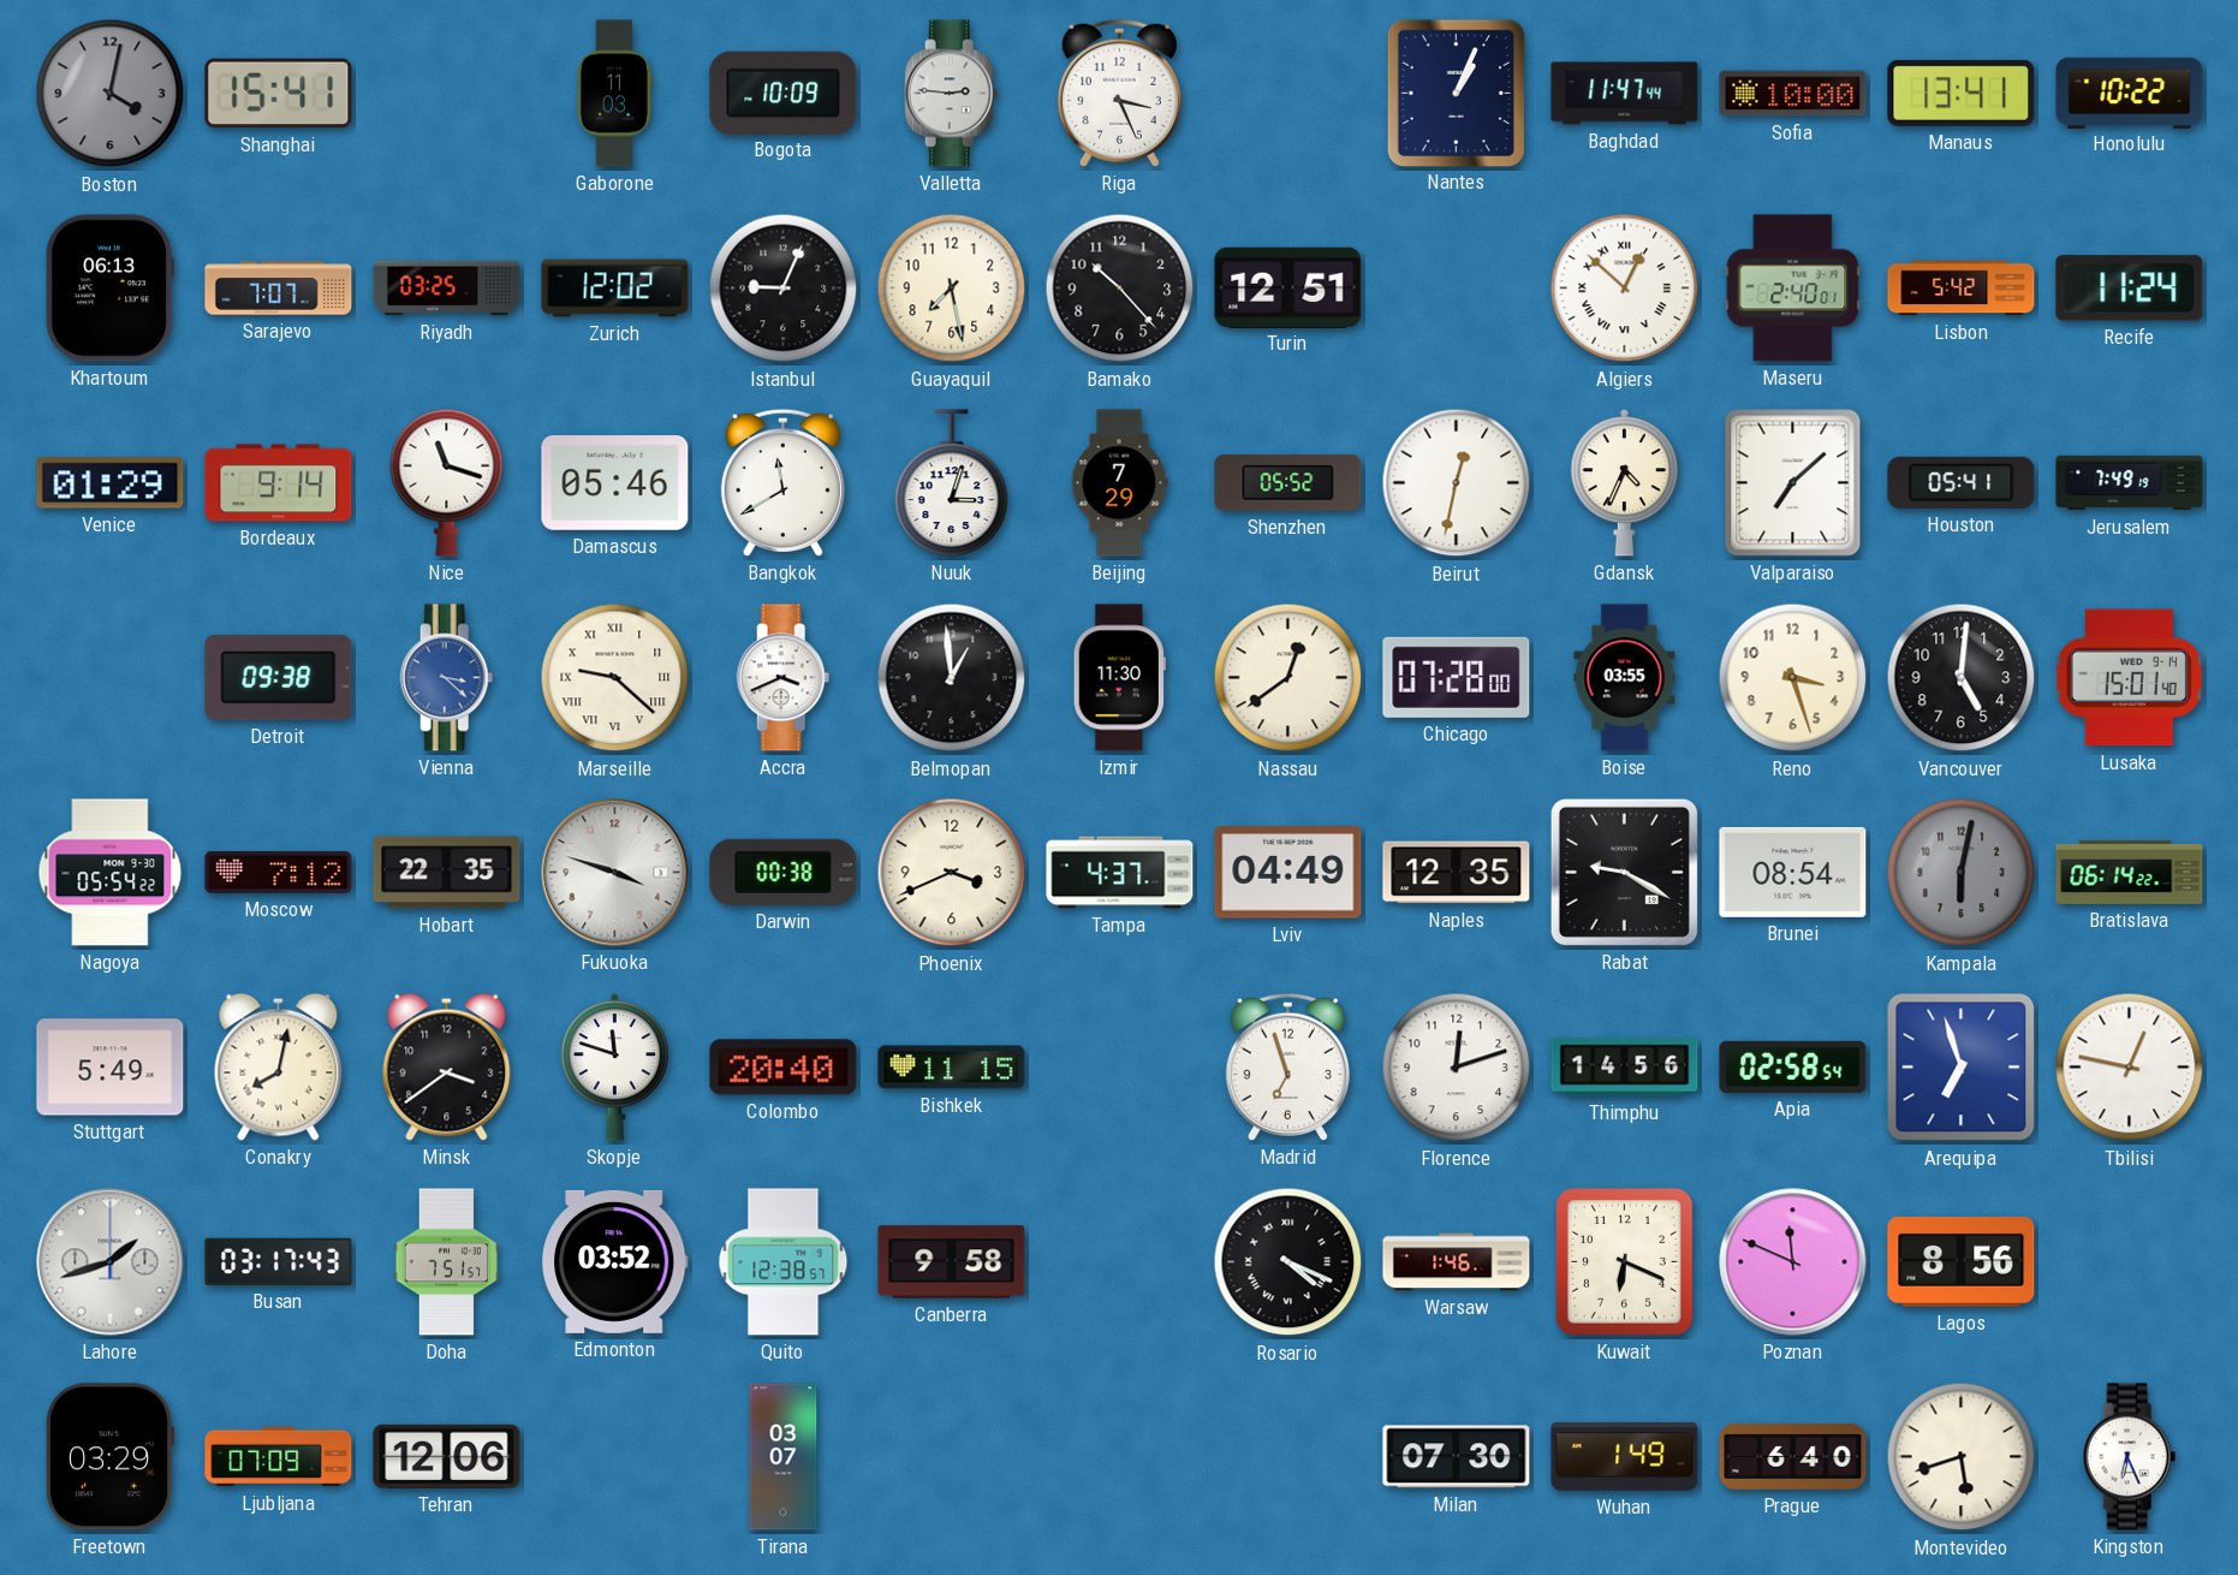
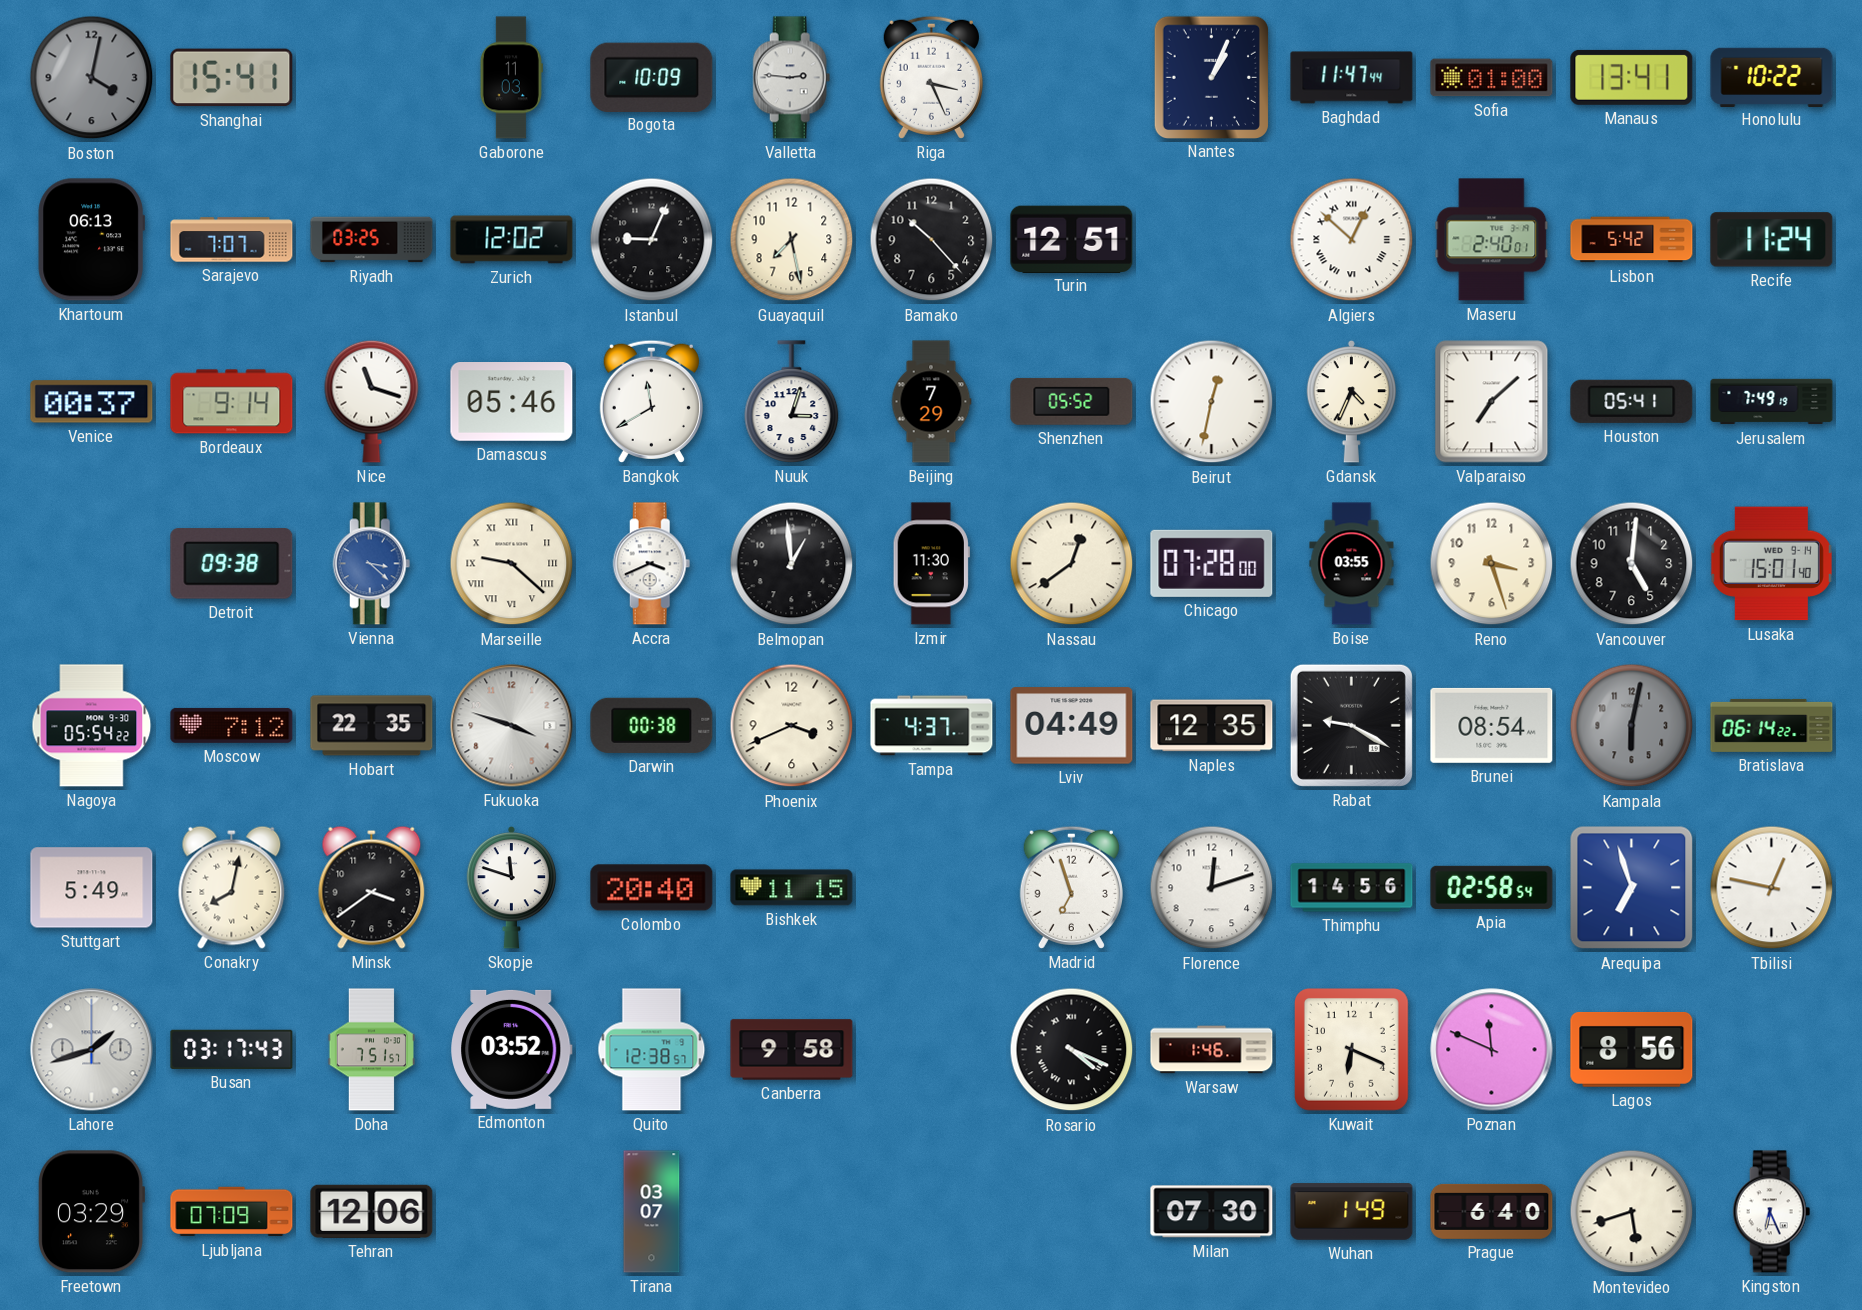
Sofia: 10:00 -> 01:00
Venice: 01:29 -> 00:37
